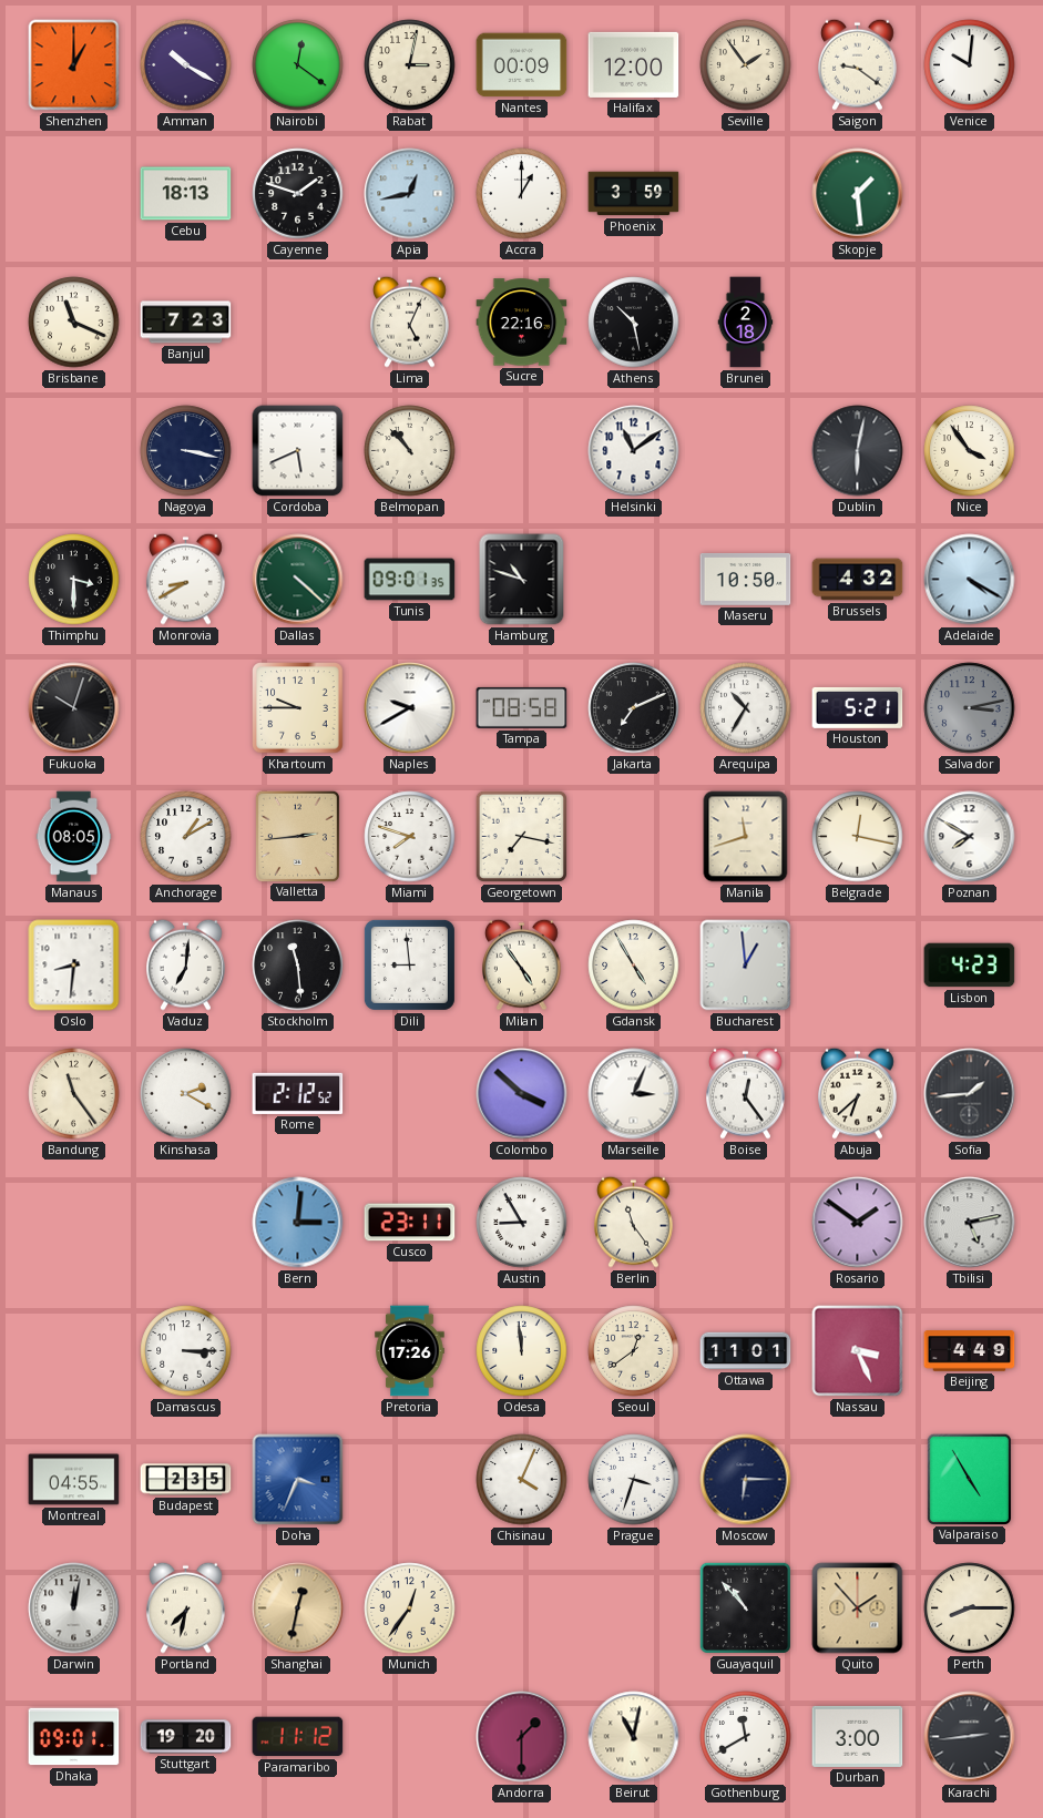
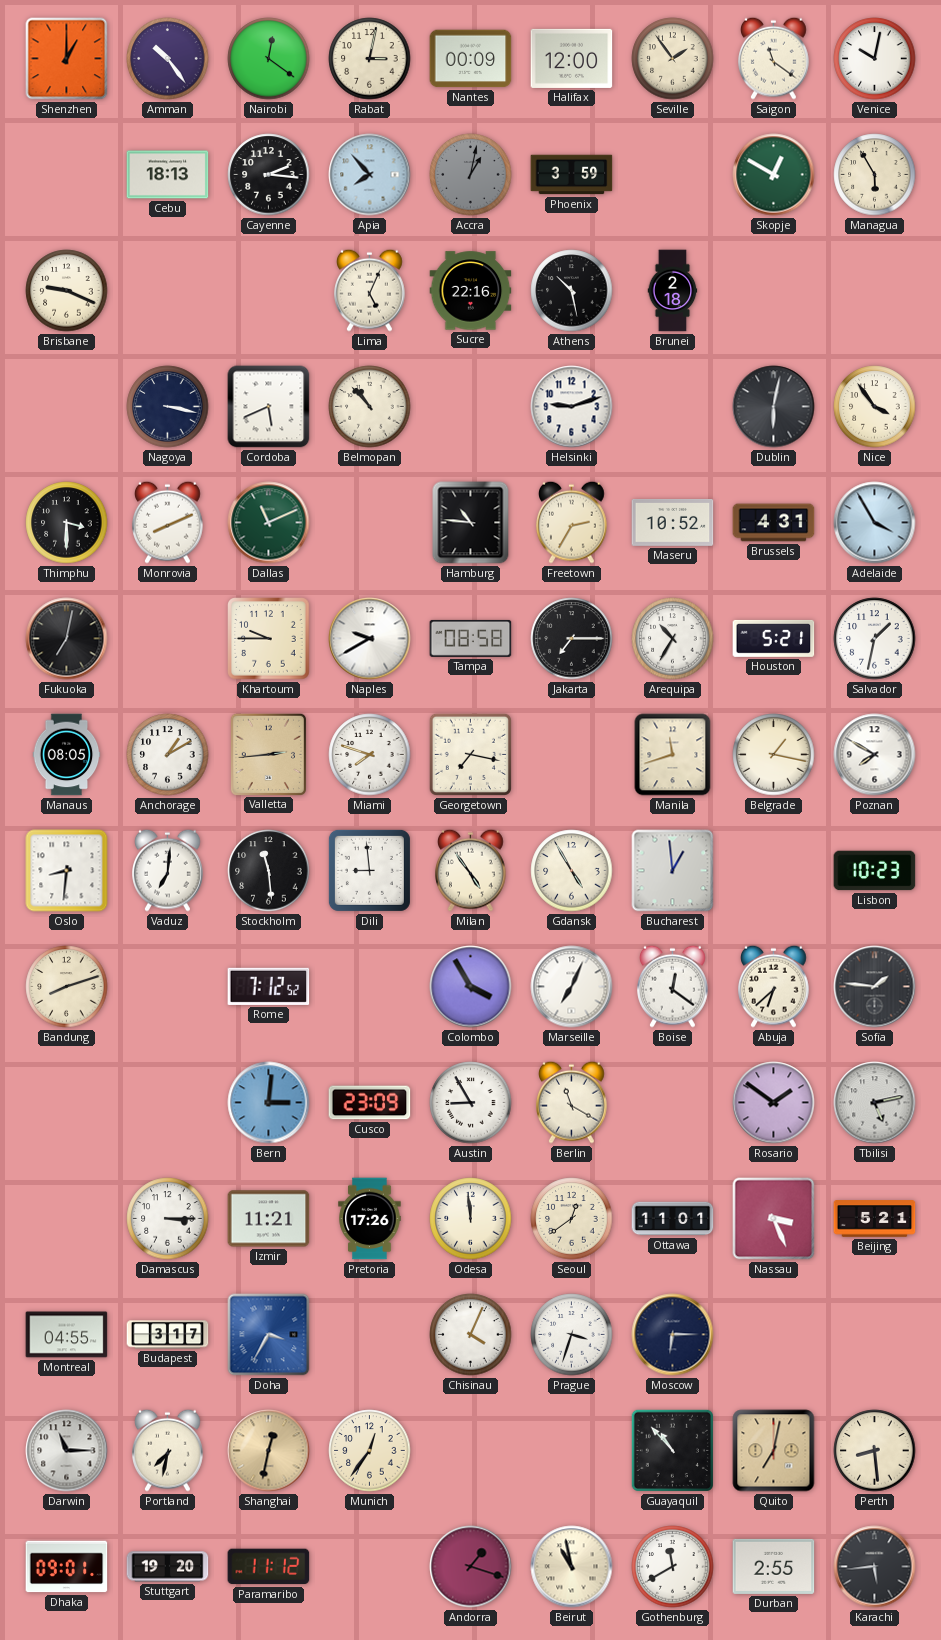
Amman: 10:20 -> 10:24
Saigon: 9:21 -> 11:21
Venice: 10:01 -> 10:02
Cayenne: 1:48 -> 2:16
Apia: 12:43 -> 7:53
Accra: 1:00 -> 1:02
Accra dial: white -> grey
Skopje: 1:29 -> 12:50
Managua: none -> 5:55
Brisbane: 11:19 -> 9:19
Banjul: 7:23 -> none
Helsinki: 11:09 -> 9:12
Monrovia: 8:40 -> 8:11
Dallas: 4:22 -> 11:11
Tunis: 09:01 -> none
Hamburg: 10:48 -> 10:46
Freetown: none -> 2:35
Maseru: 10:50 -> 10:52
Brussels: 4:32 -> 4:31
Adelaide: 4:20 -> 3:55
Fukuoka: 10:03 -> 7:02
Jakarta: 7:11 -> 7:15
Salvador: 3:13 -> 1:32
Salvador dial: grey -> white
Belgrade: 12:17 -> 1:17
Lisbon: 4:23 -> 10:23
Bandung: 11:24 -> 8:12
Kinshasa: 2:20 -> none
Rome: 2:12 -> 7:12
Colombo: 3:52 -> 3:55
Marseille: 3:04 -> 7:04
Boise: 12:24 -> 12:21
Sofia: 1:44 -> 1:46
Cusco: 23:11 -> 23:09
Berlin: 11:24 -> 11:20
Izmir: none -> 11:21
Beijing: 4:49 -> 5:21
Budapest: 2:35 -> 3:17
Doha: 3:34 -> 3:35
Valparaiso: 4:55 -> none
Darwin: 12:02 -> 11:15
Quito: 1:53 -> 7:02
Perth: 8:15 -> 8:29
Andorra: 1:30 -> 1:18
Beirut: 11:02 -> 10:58
Durban: 3:00 -> 2:55
Karachi: 2:44 -> 5:44
